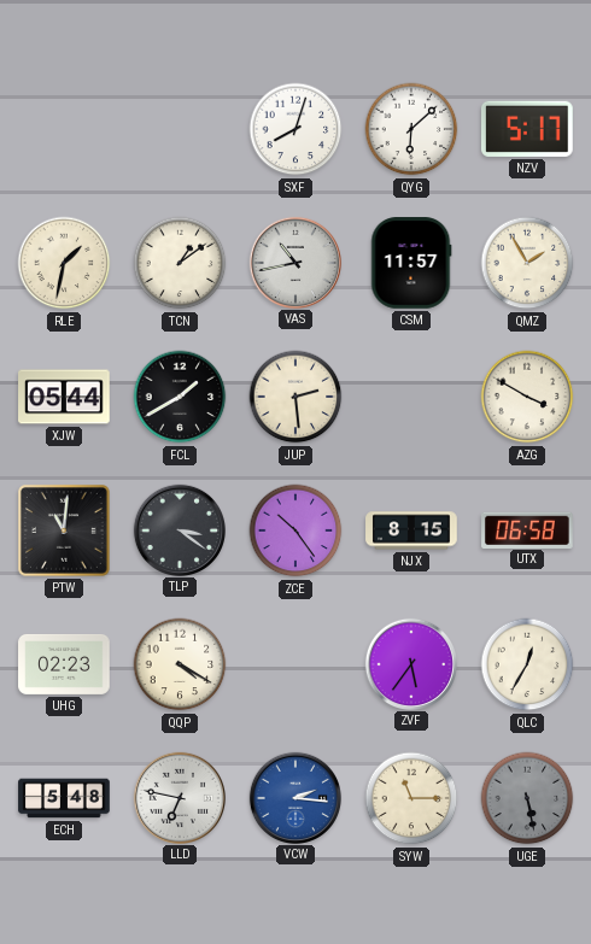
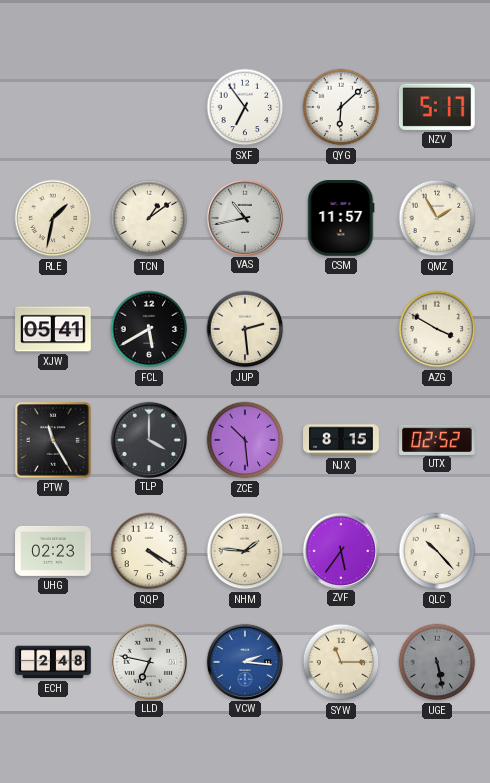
SXF: 8:03 -> 6:54
XJW: 05:44 -> 05:41
FCL: 1:40 -> 5:40
PTW: 11:01 -> 11:25
TLP: 3:21 -> 4:00
ZCE: 10:24 -> 10:29
UTX: 06:58 -> 02:52
NHM: none -> 1:46
QLC: 12:35 -> 10:23
ECH: 5:48 -> 2:48
